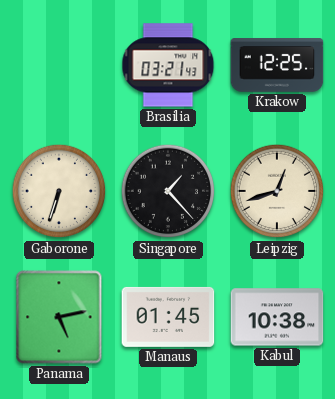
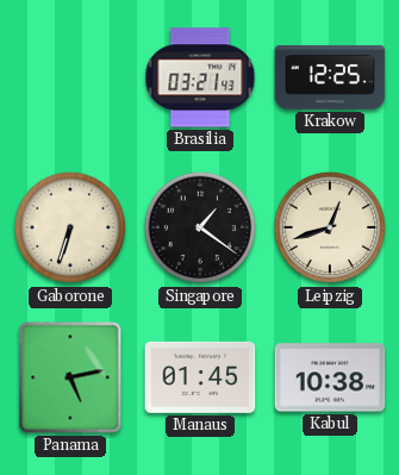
Singapore: 1:23 -> 1:21
